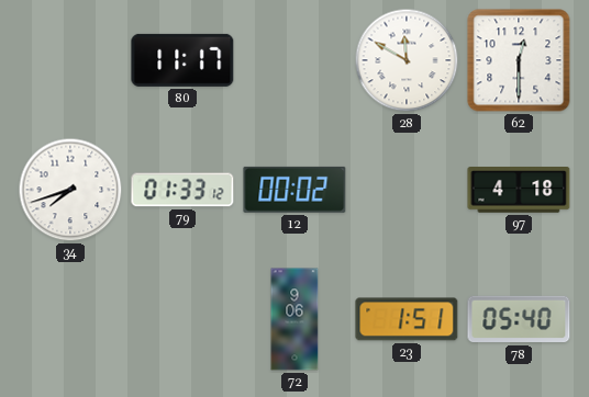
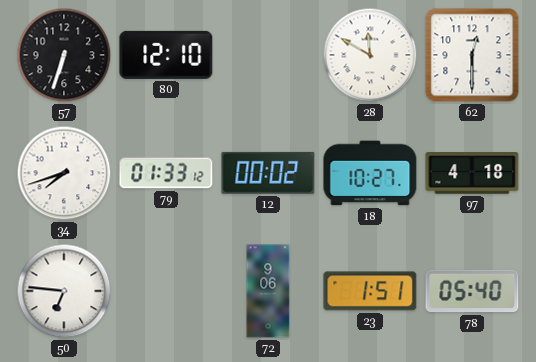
57: none -> 6:33
80: 11:17 -> 12:10
18: none -> 10:27
50: none -> 6:46
